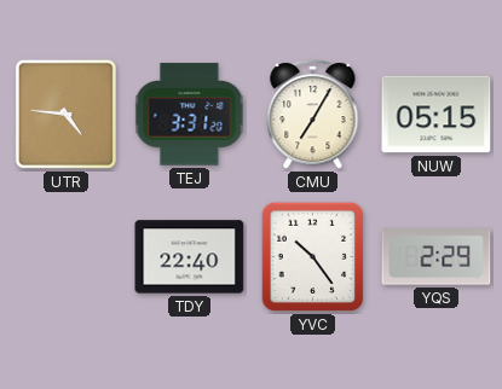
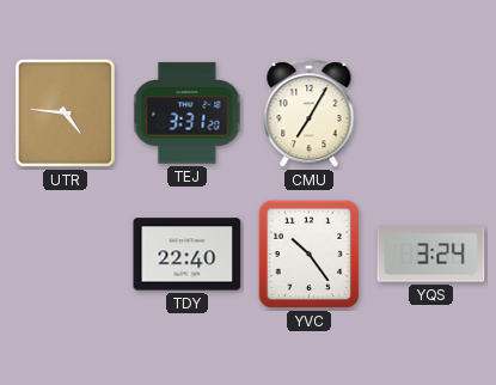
NUW: 05:15 -> none
YQS: 2:29 -> 3:24
